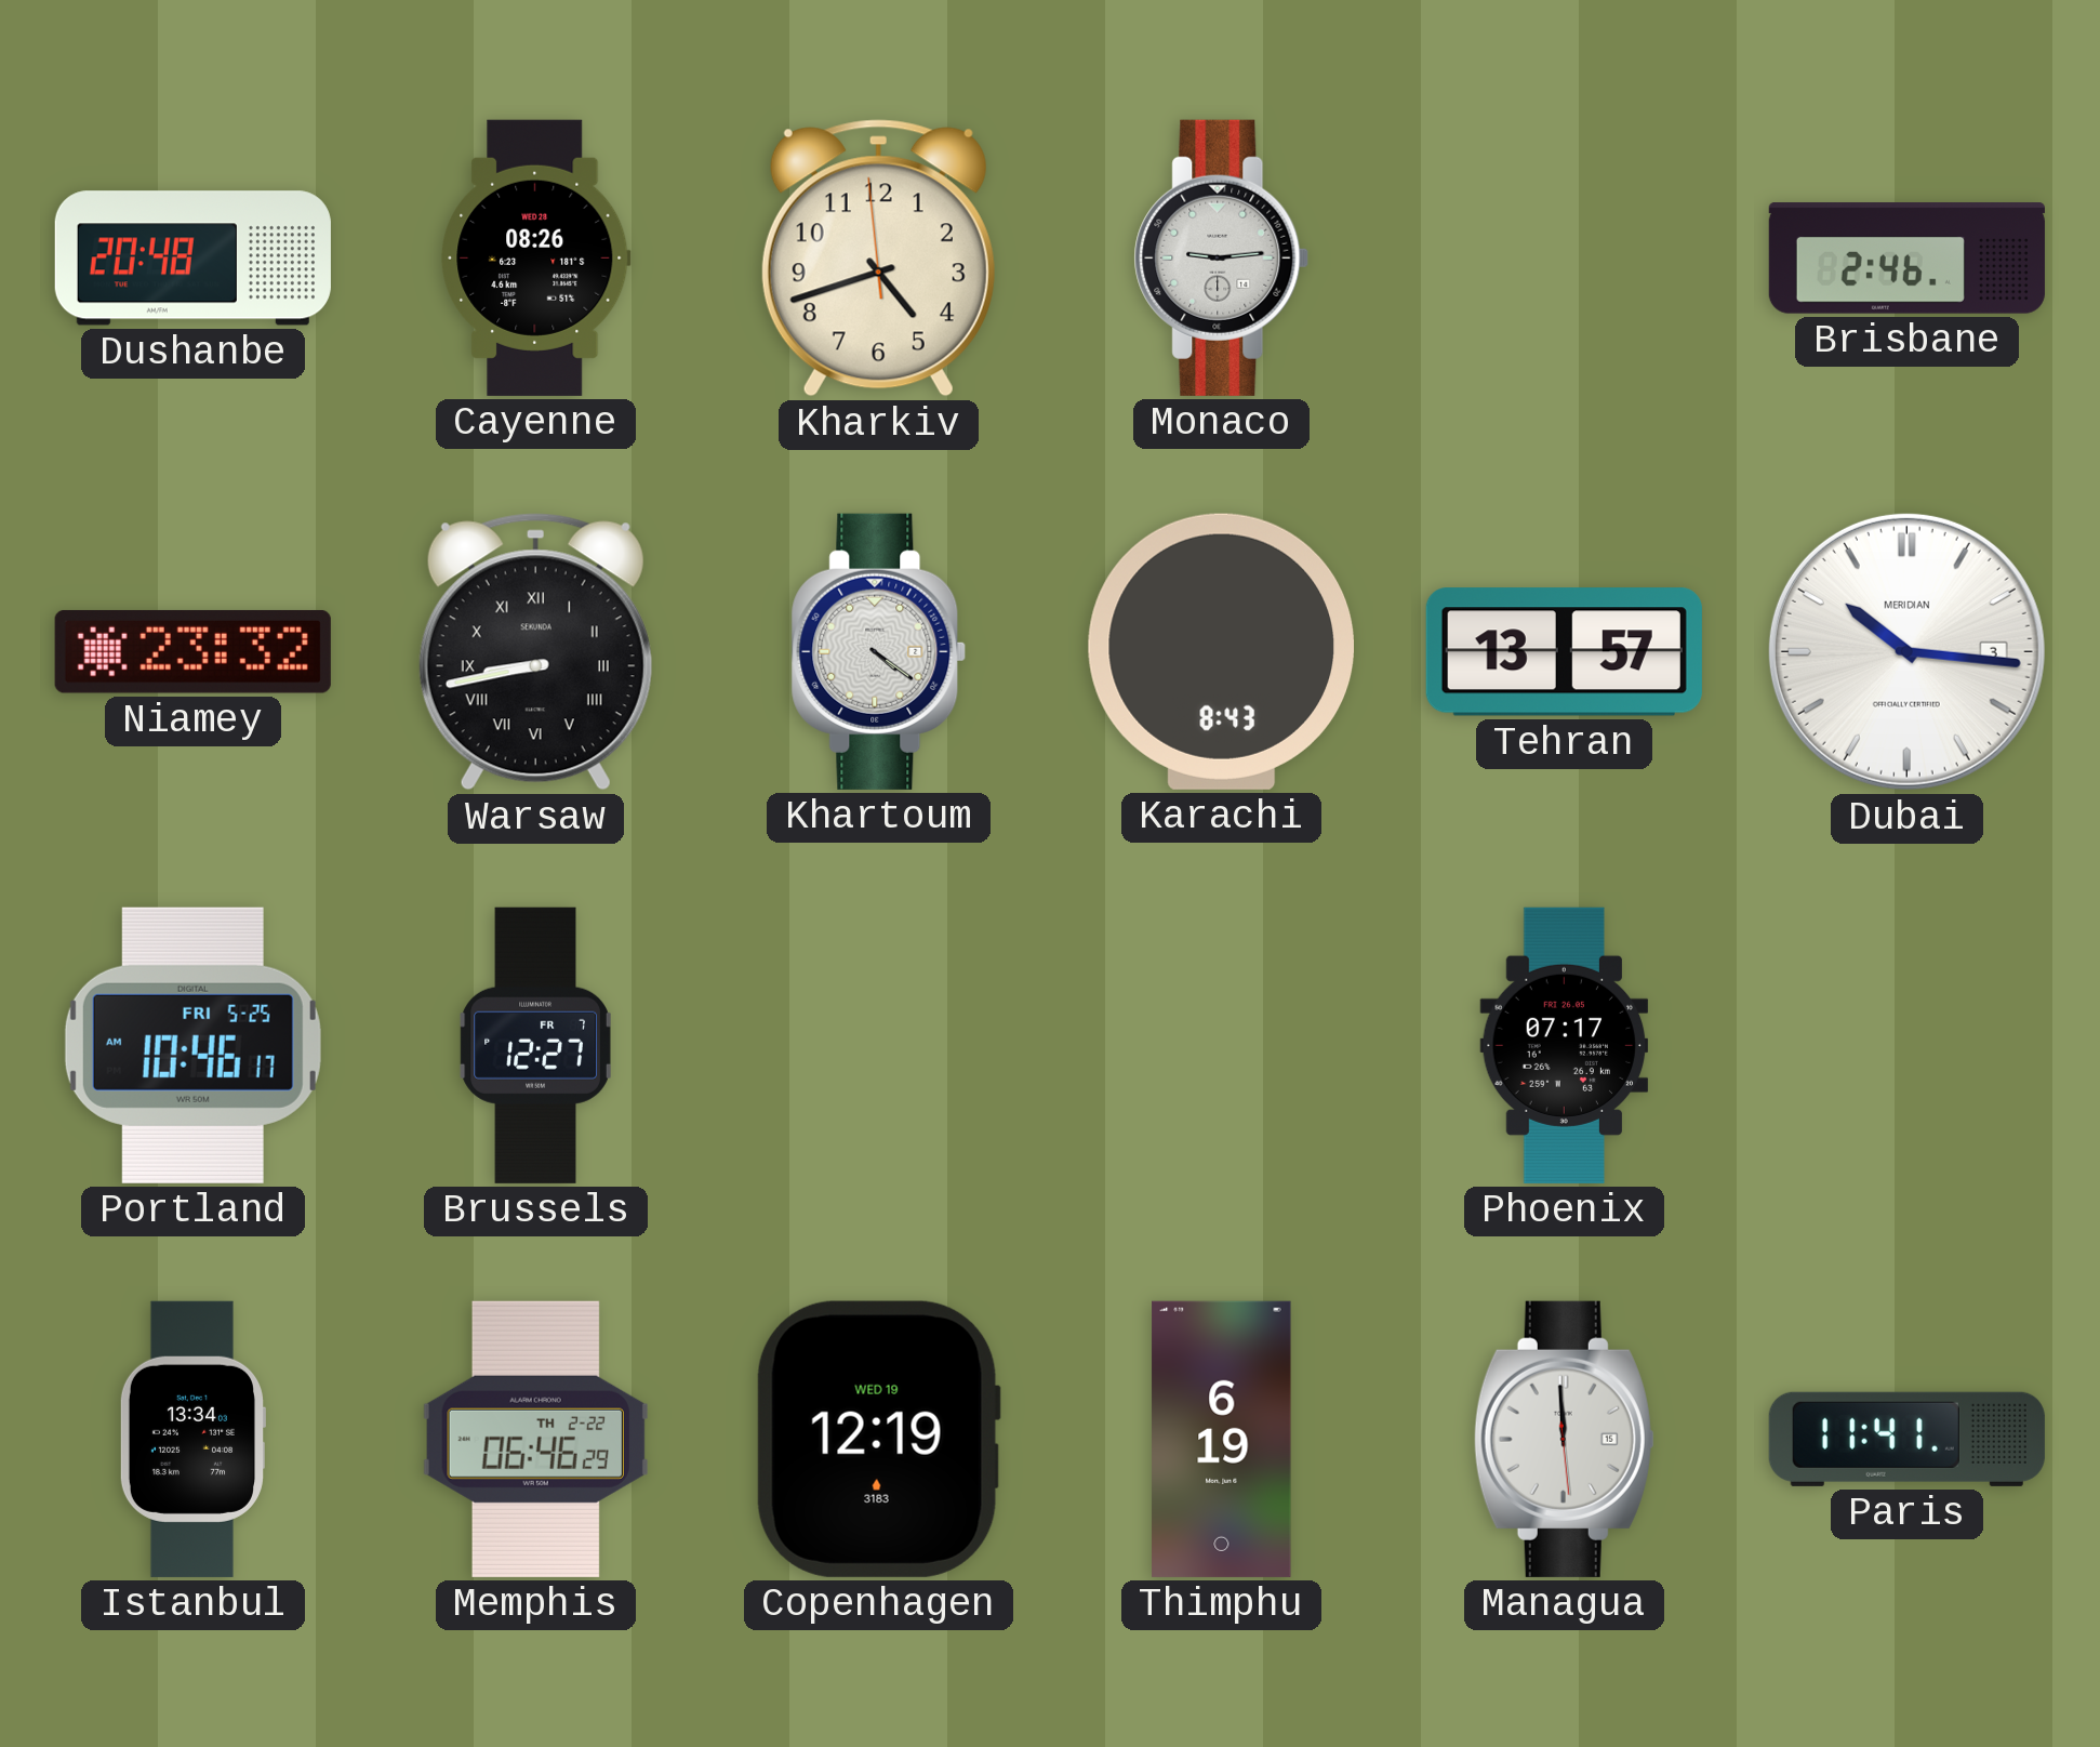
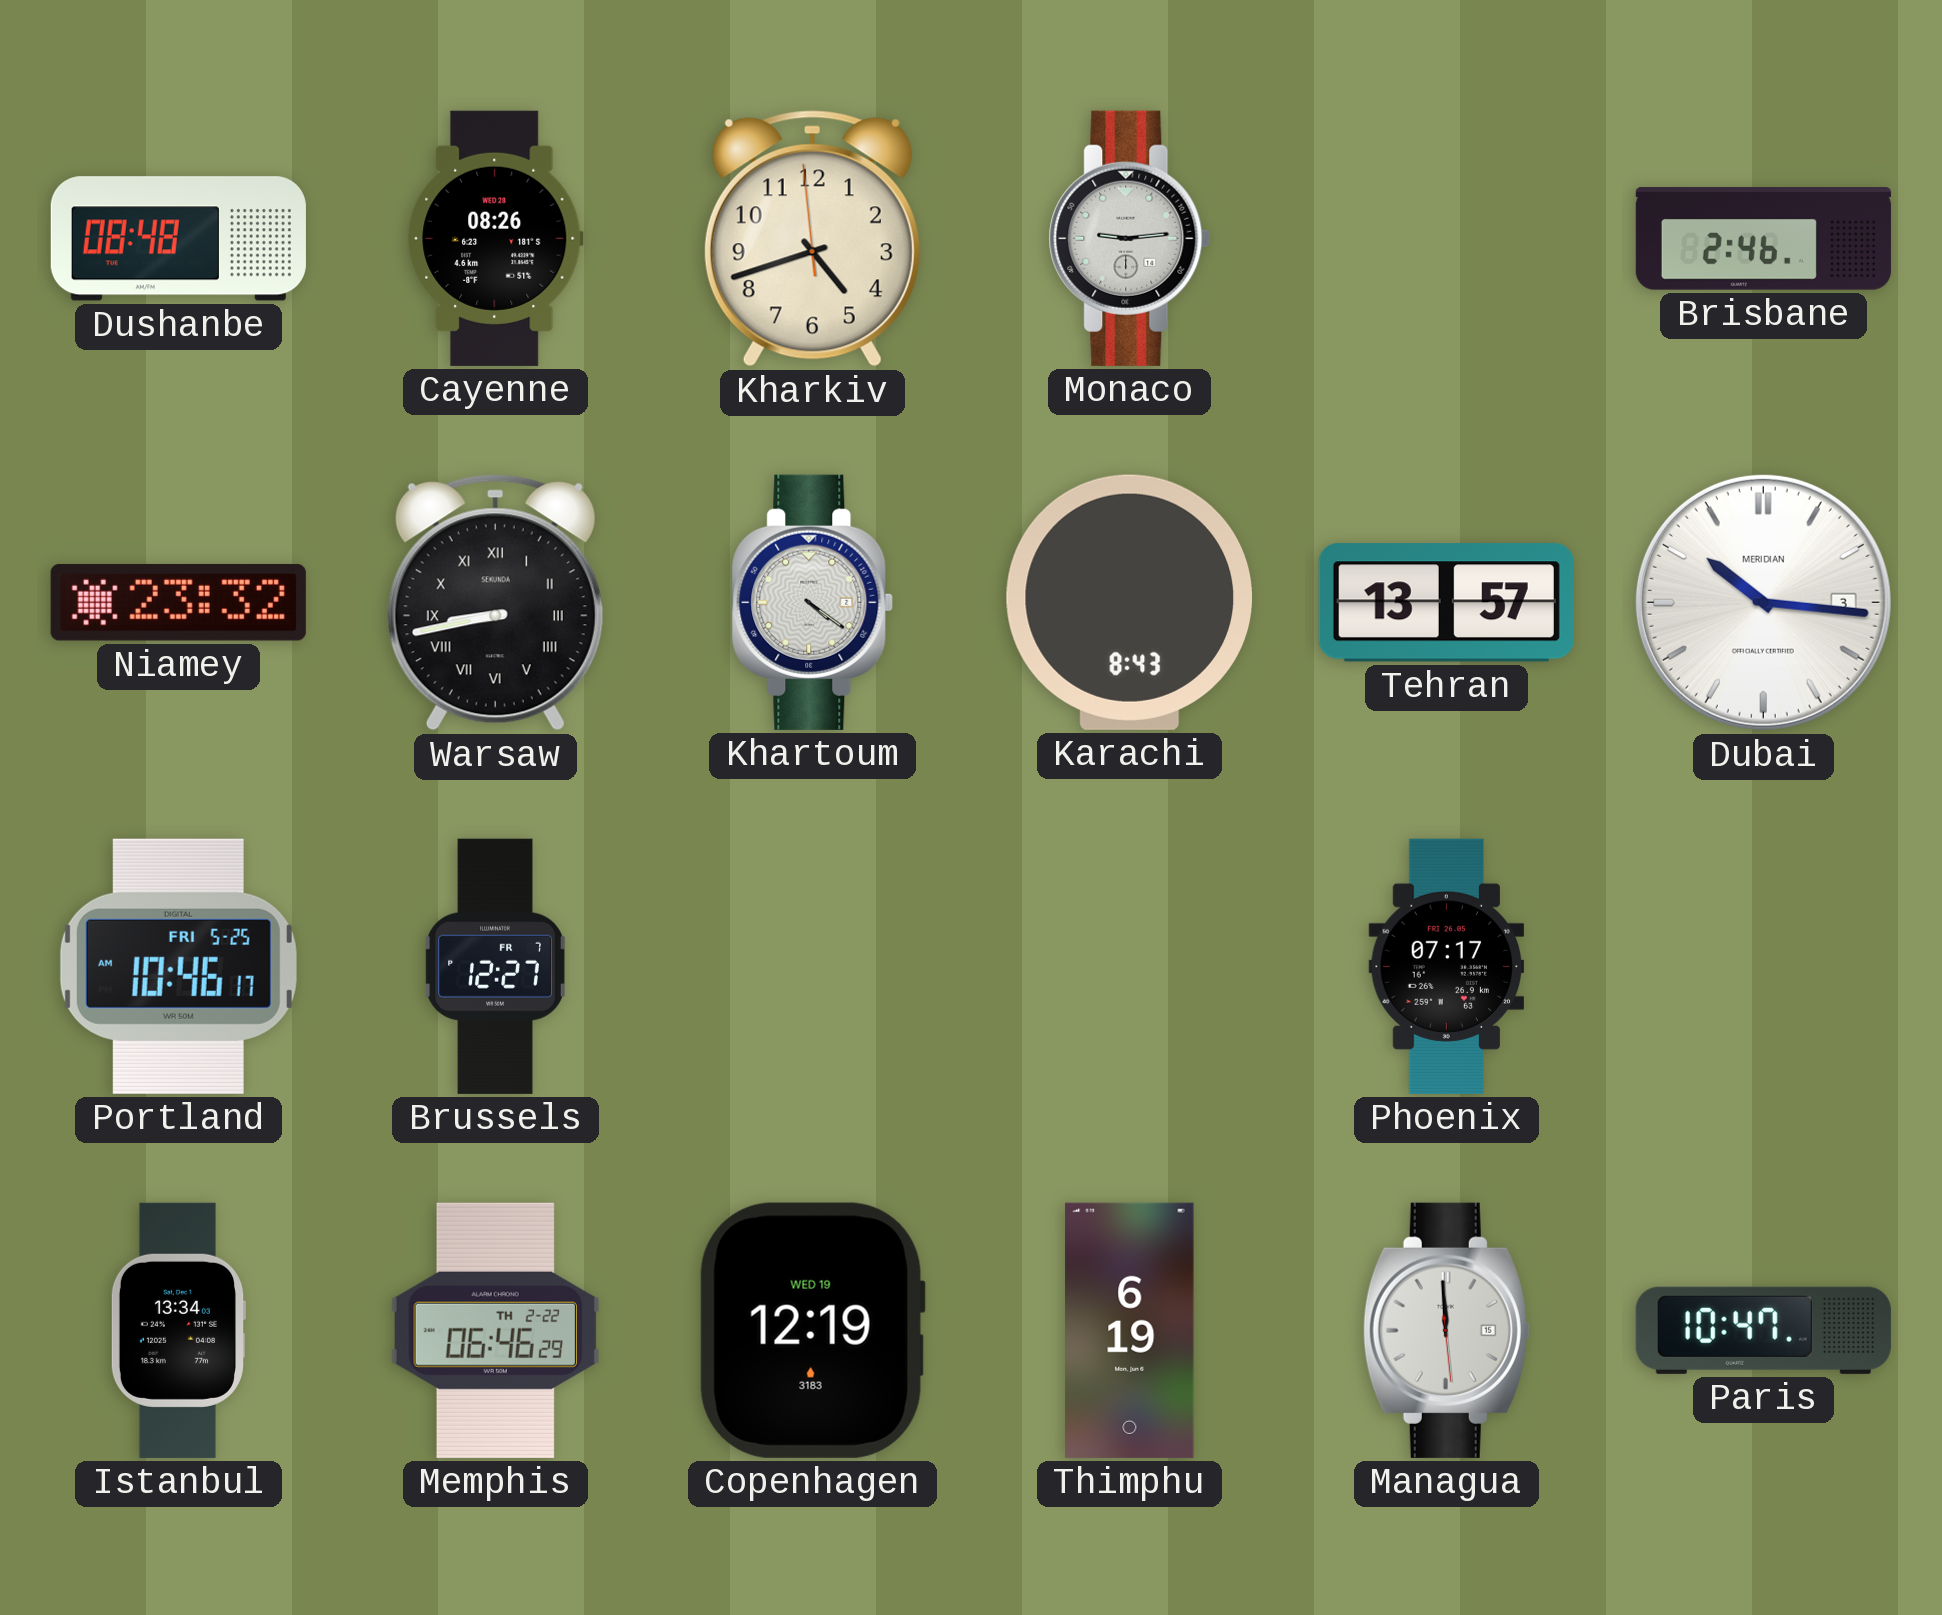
Dushanbe: 20:48 -> 08:48
Paris: 11:41 -> 10:47
